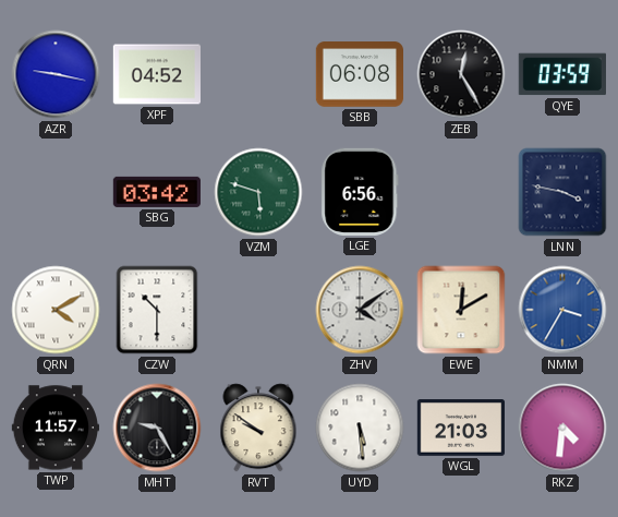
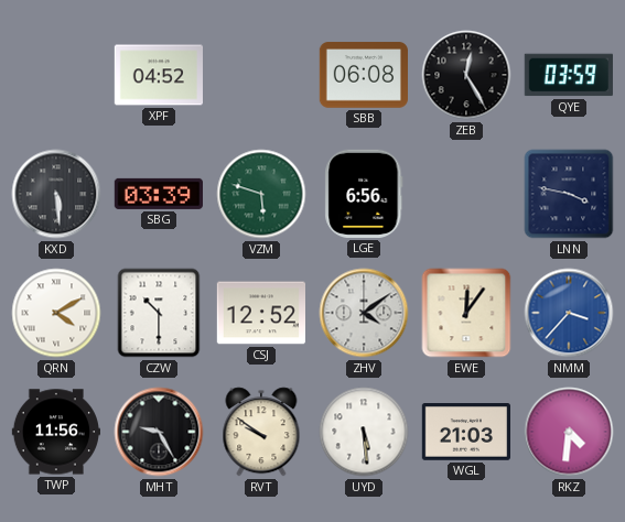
AZR: 9:17 -> none
KXD: none -> 5:29
SBG: 03:42 -> 03:39
CSJ: none -> 12:52
EWE: 12:10 -> 12:06
NMM: 3:35 -> 3:37
TWP: 11:57 -> 11:56
